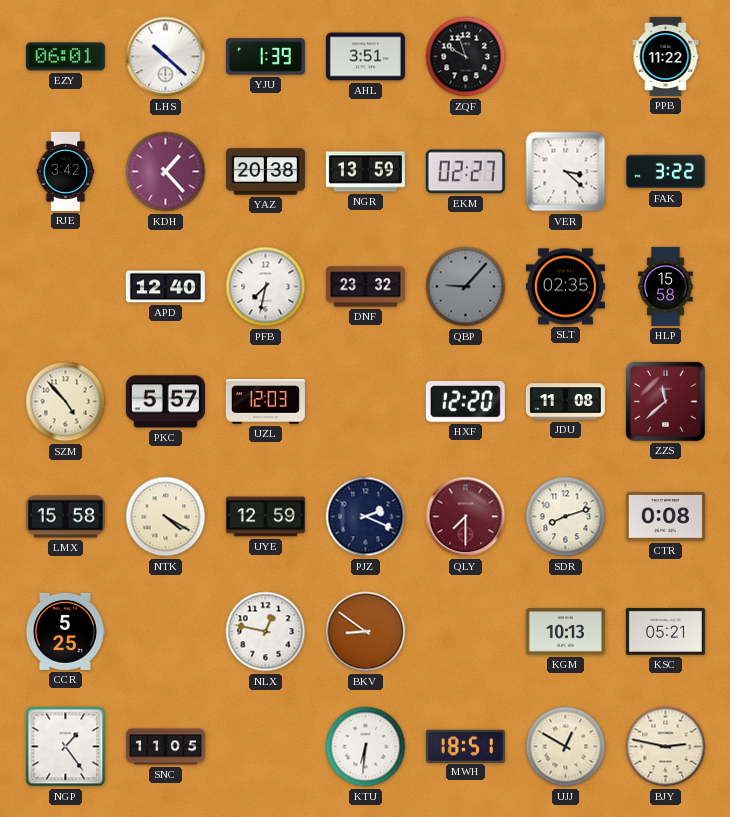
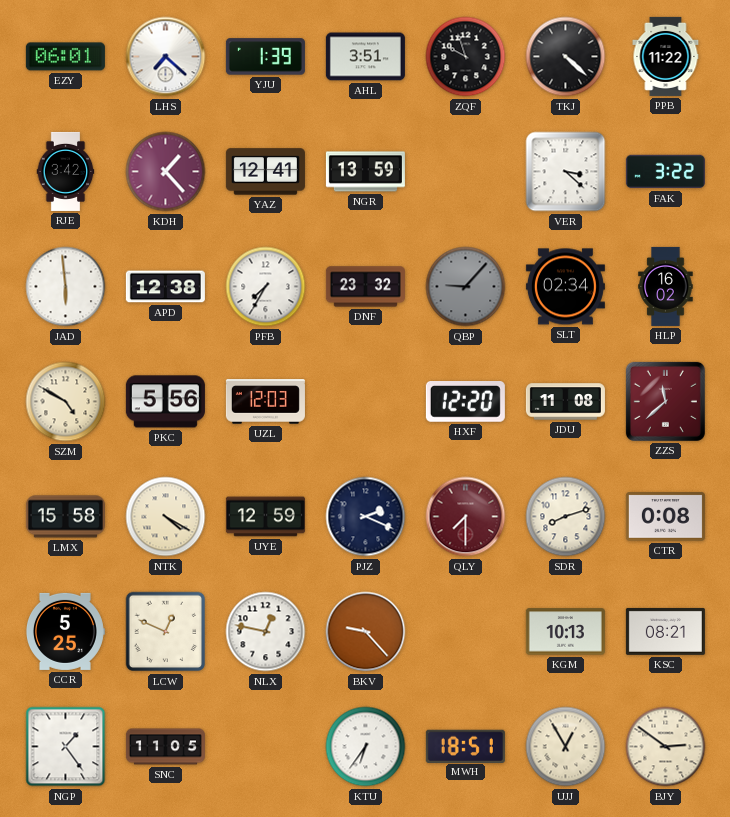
LHS: 10:22 -> 7:22
TKJ: none -> 4:22
YAZ: 20:38 -> 12:41
EKM: 02:27 -> none
JAD: none -> 5:59
APD: 12:40 -> 12:38
PFB: 7:32 -> 7:35
SLT: 02:35 -> 02:34
HLP: 15:58 -> 16:02
SZM: 4:53 -> 4:50
PKC: 5:57 -> 5:56
LCW: none -> 12:49
BKV: 8:51 -> 9:23
KSC: 05:21 -> 08:21
KTU: 6:31 -> 6:36
UJJ: 12:50 -> 12:55
BJY: 2:47 -> 2:51
